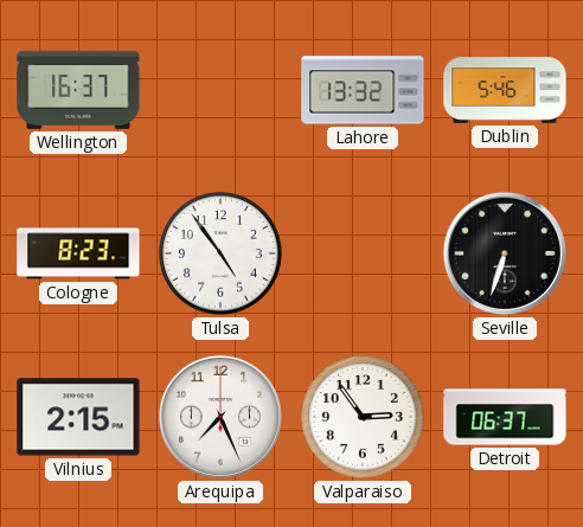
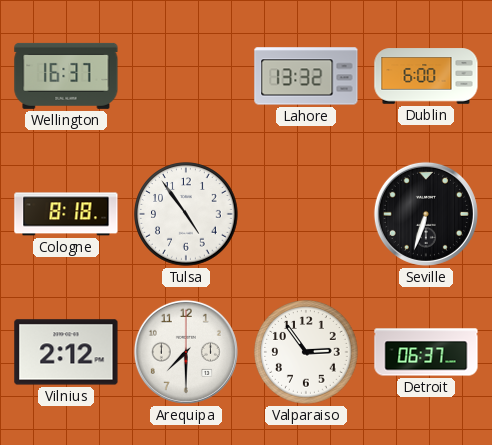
Dublin: 5:46 -> 6:00
Cologne: 8:23 -> 8:18
Vilnius: 2:15 -> 2:12
Arequipa: 7:26 -> 7:30
